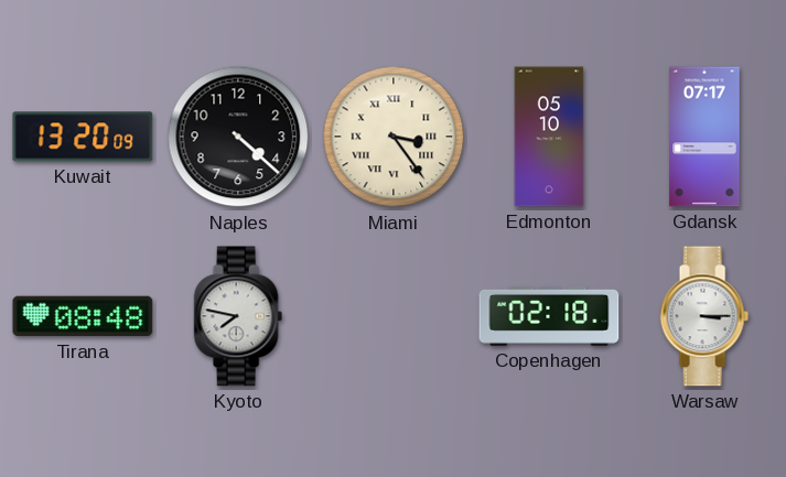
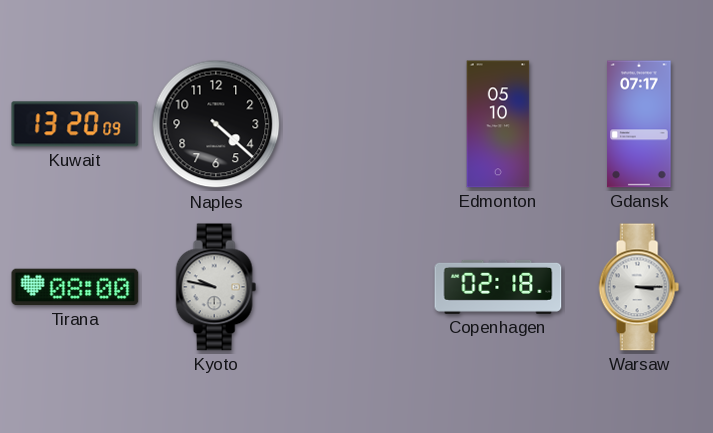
Miami: 3:24 -> none
Tirana: 08:48 -> 08:00
Kyoto: 7:47 -> 9:47
